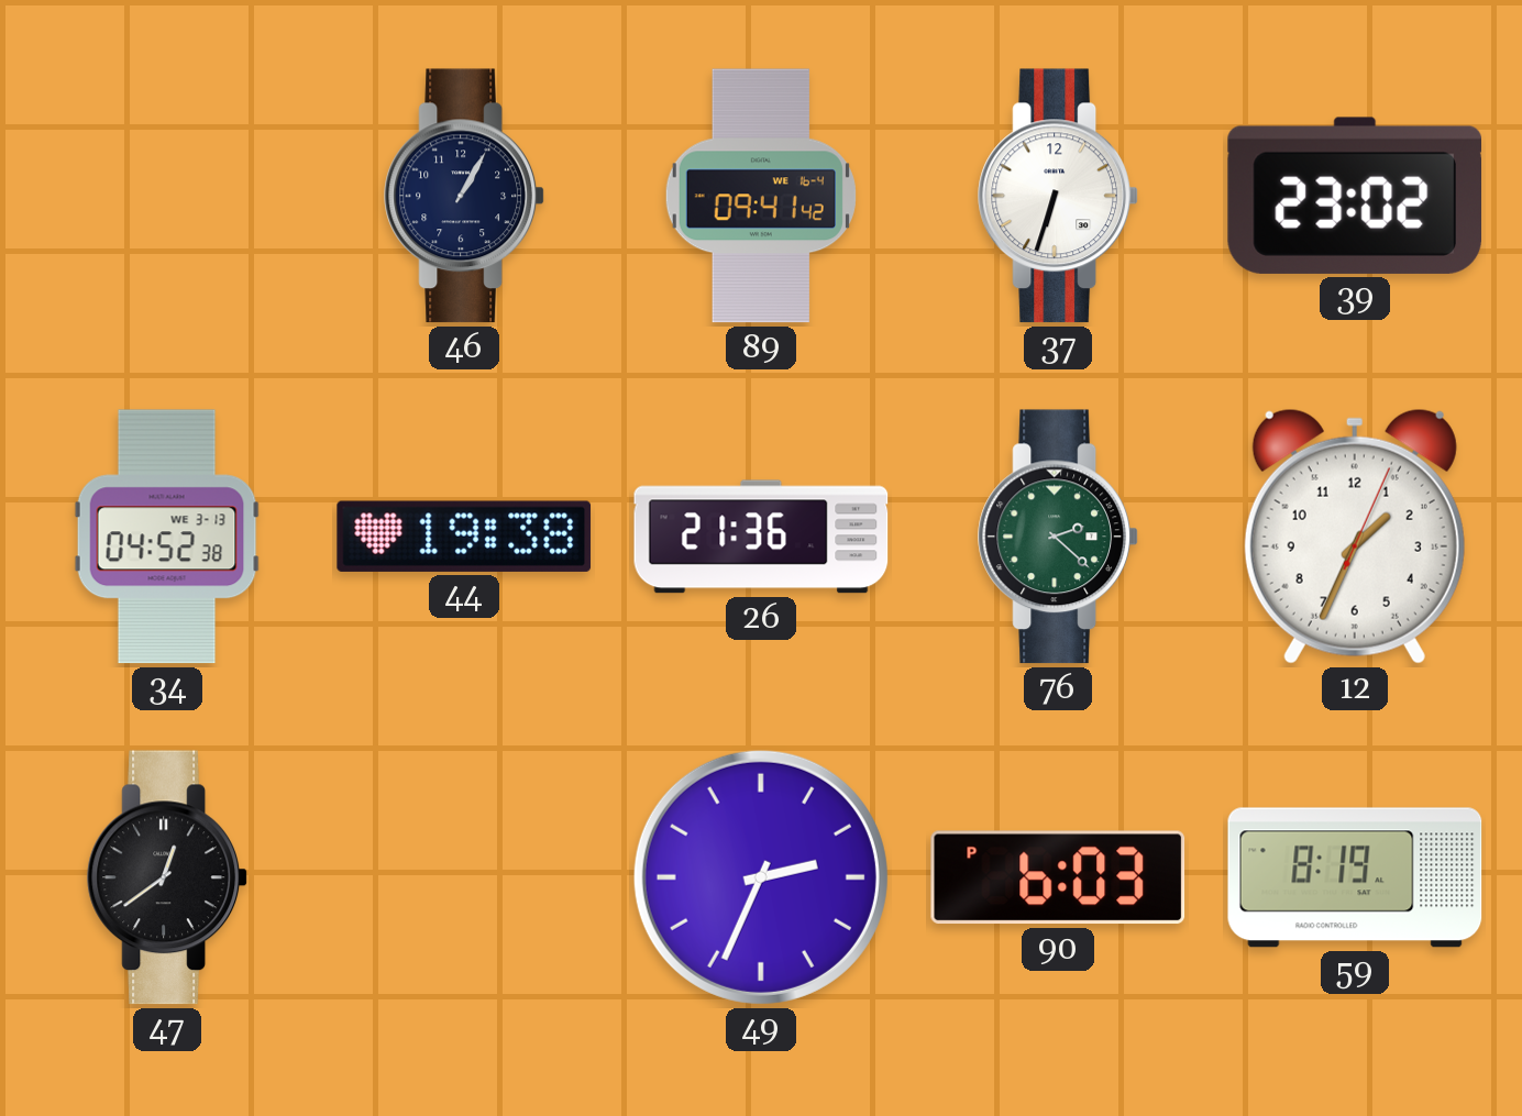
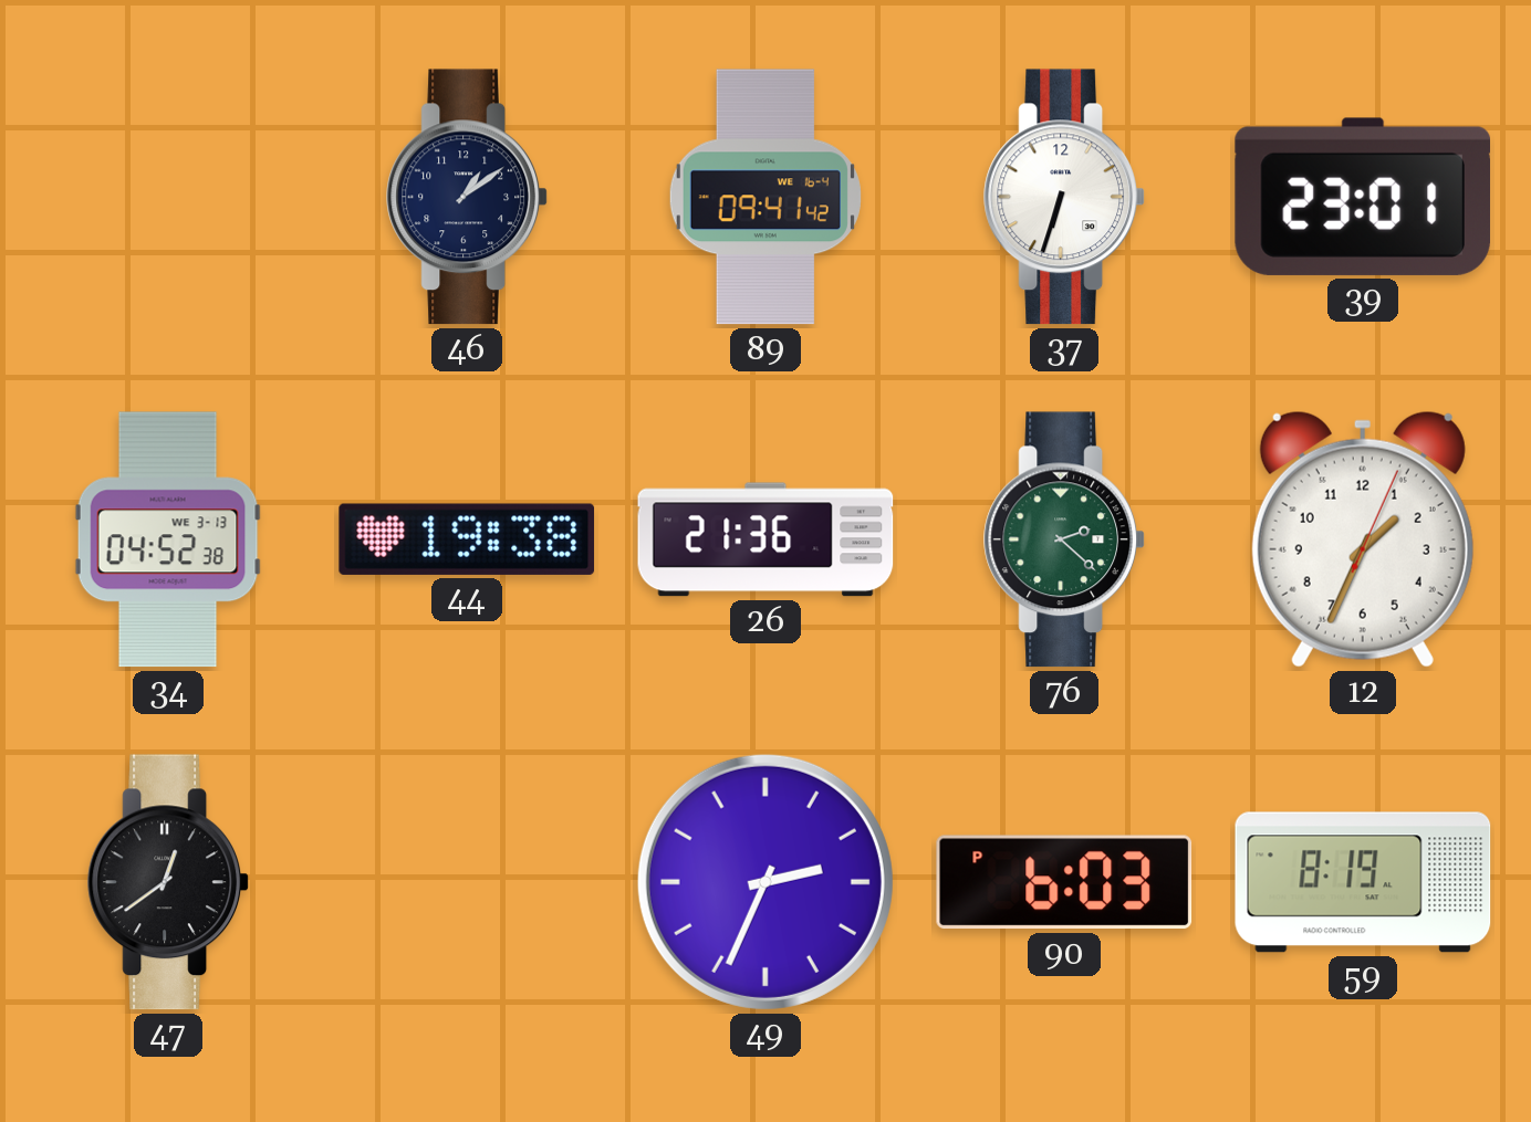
46: 1:05 -> 1:09
39: 23:02 -> 23:01
